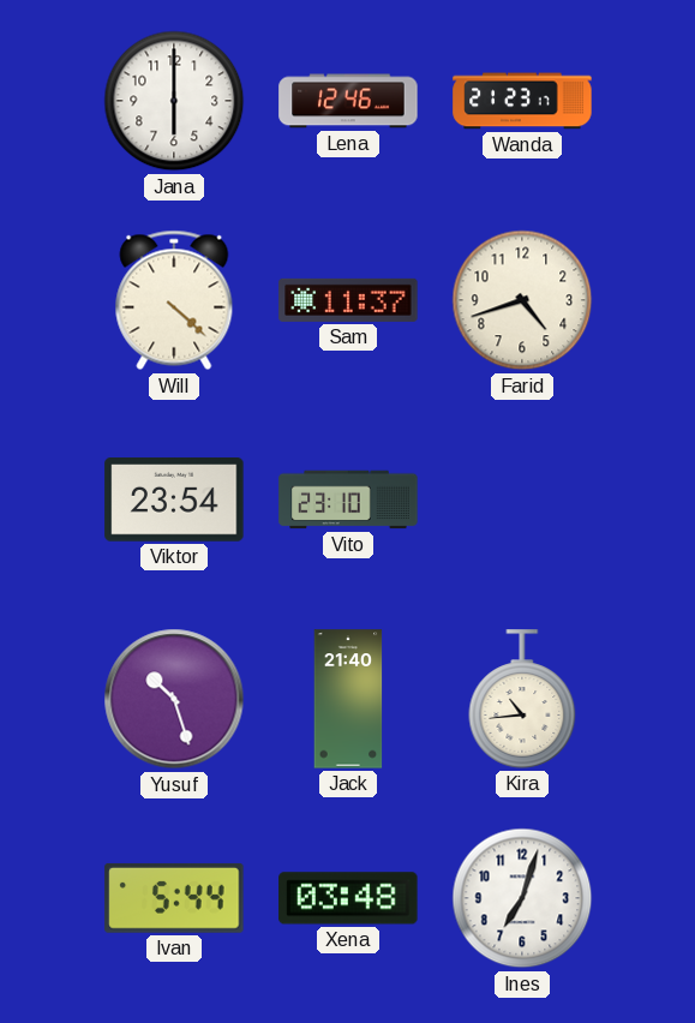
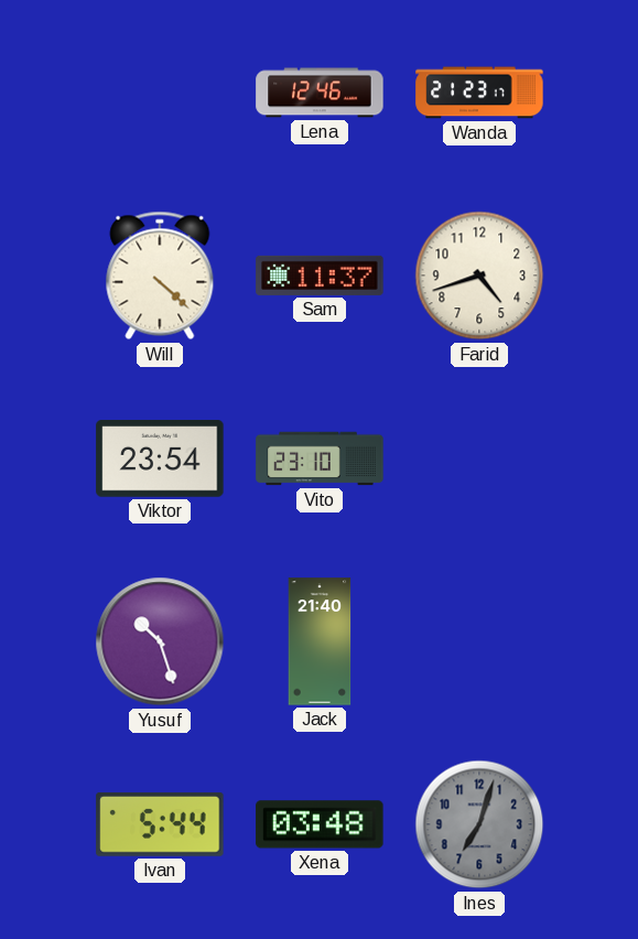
Jana: 6:00 -> none
Kira: 10:44 -> none
Ines dial: white -> grey
